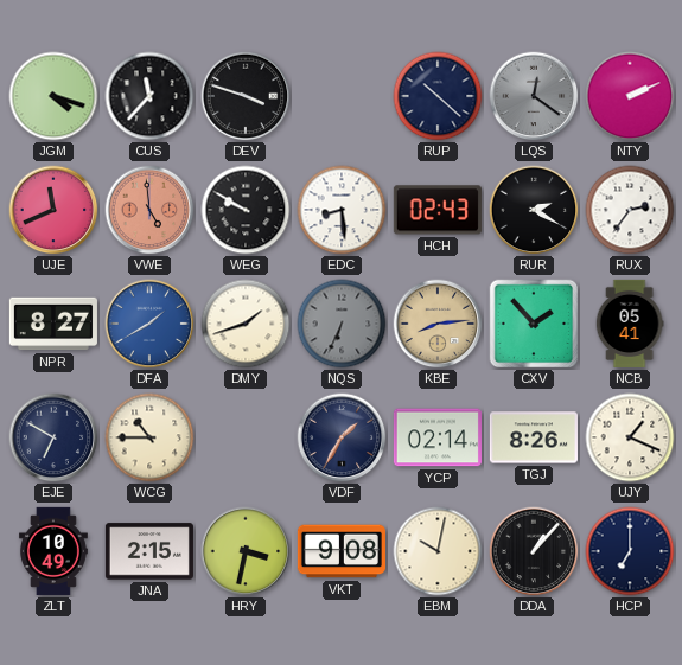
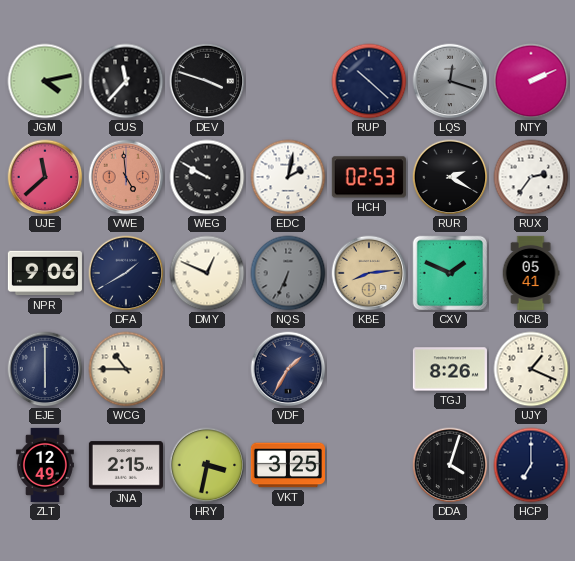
JGM: 4:18 -> 4:13
LQS: 12:21 -> 12:18
UJE: 11:41 -> 11:38
EDC: 8:29 -> 2:02
HCH: 02:43 -> 02:53
NPR: 8:27 -> 9:06
DFA dial: blue -> navy
DMY: 1:42 -> 12:49
CXV: 1:53 -> 1:49
EJE: 6:50 -> 6:00
YCP: 02:14 -> none
ZLT: 10:49 -> 12:49
VKT: 9:08 -> 3:25
EBM: 10:02 -> none
DDA: 1:07 -> 4:03
